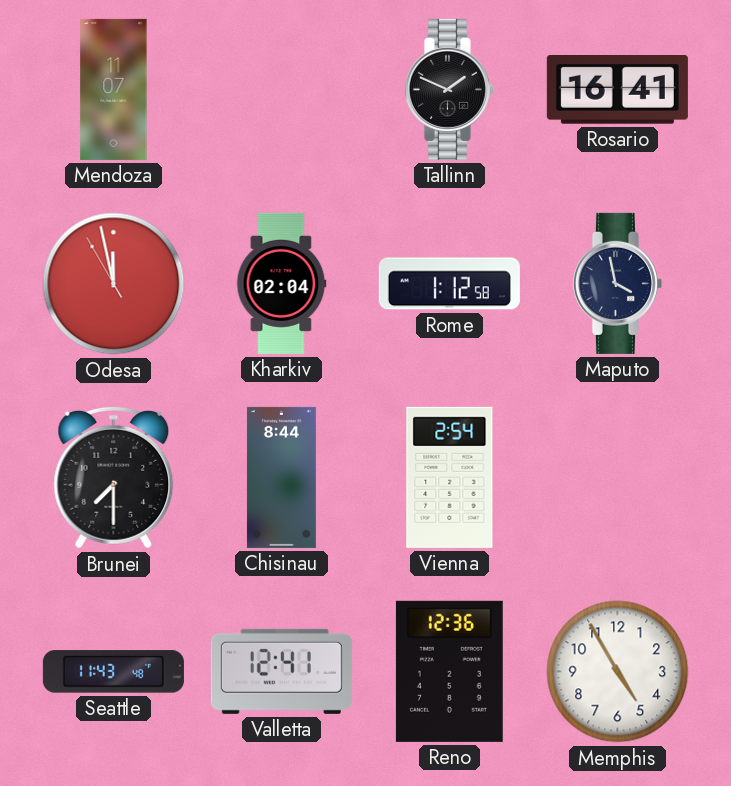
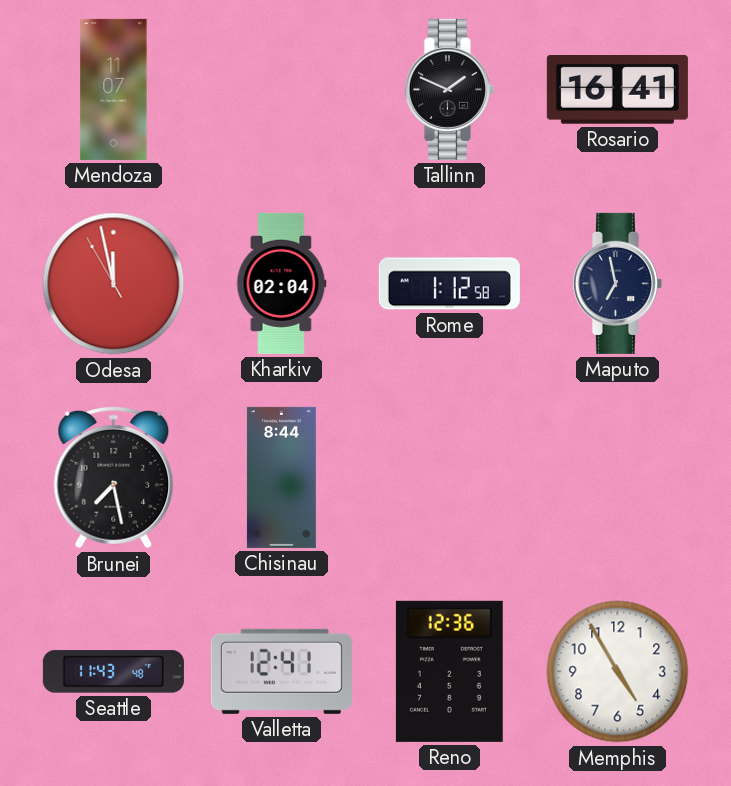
Maputo: 3:58 -> 6:58
Brunei: 7:30 -> 7:28
Vienna: 2:54 -> none
